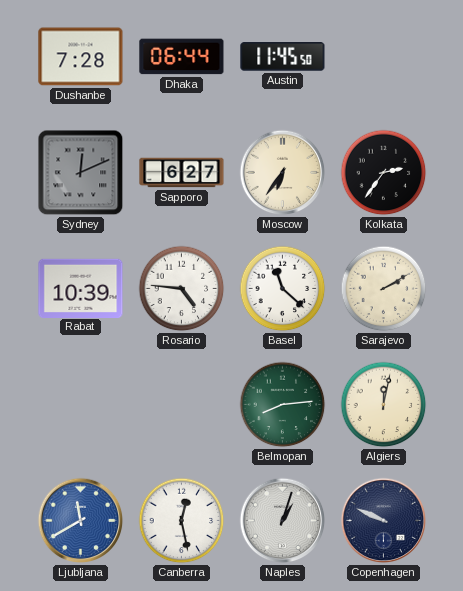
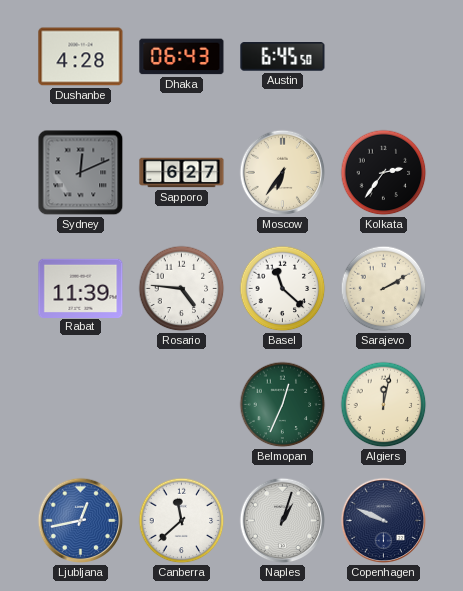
Dushanbe: 7:28 -> 4:28
Dhaka: 06:44 -> 06:43
Austin: 11:45 -> 6:45
Rabat: 10:39 -> 11:39
Belmopan: 8:14 -> 12:34
Ljubljana: 11:40 -> 12:43
Canberra: 12:28 -> 11:38
